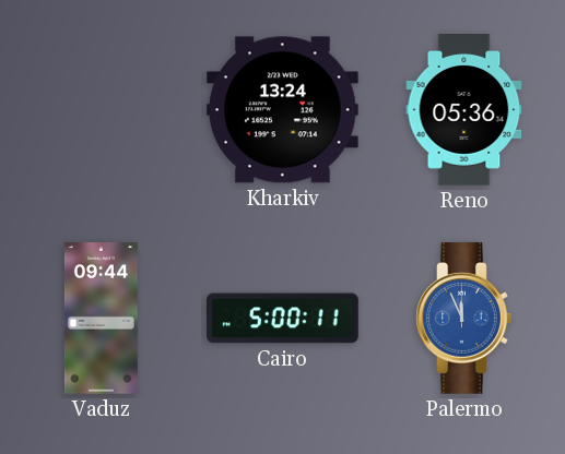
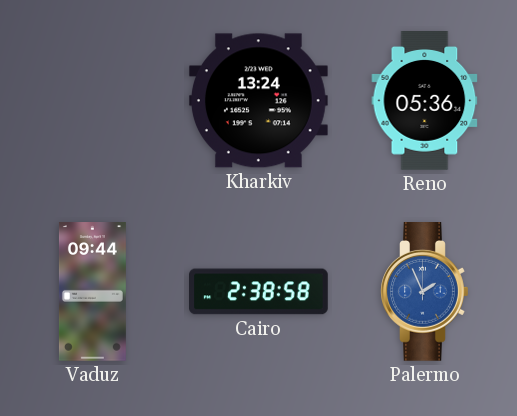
Cairo: 5:00 -> 2:38
Palermo: 11:56 -> 1:56
